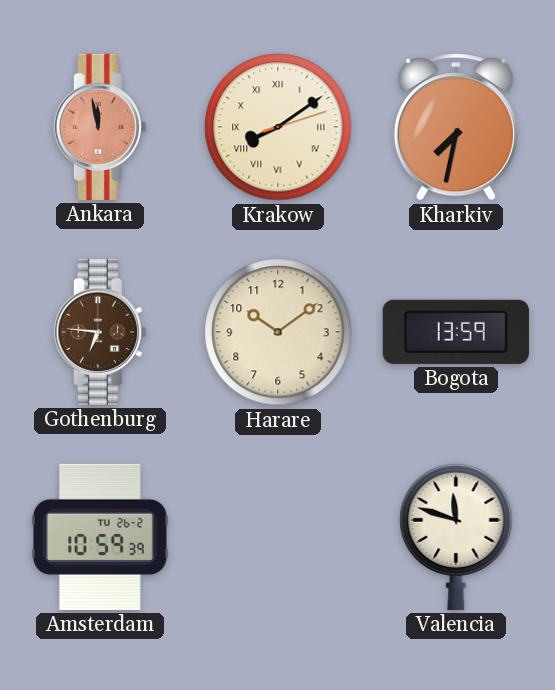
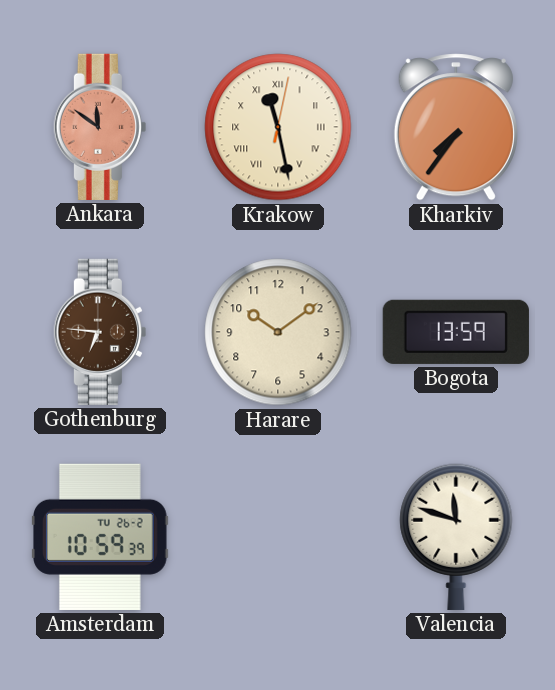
Ankara: 11:58 -> 11:51
Krakow: 8:09 -> 11:28
Kharkiv: 7:32 -> 7:36
